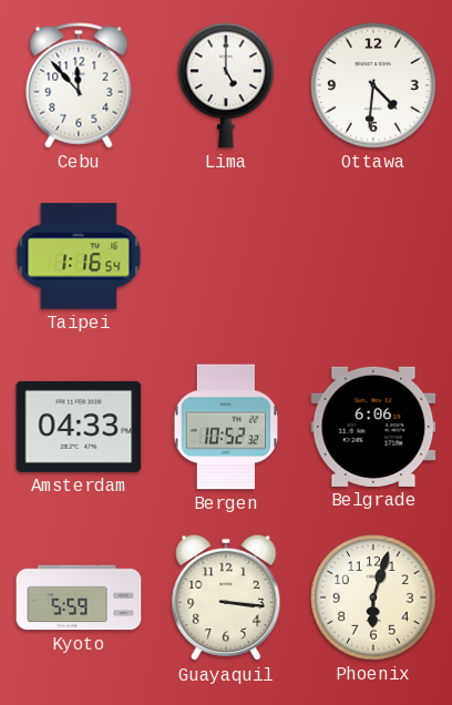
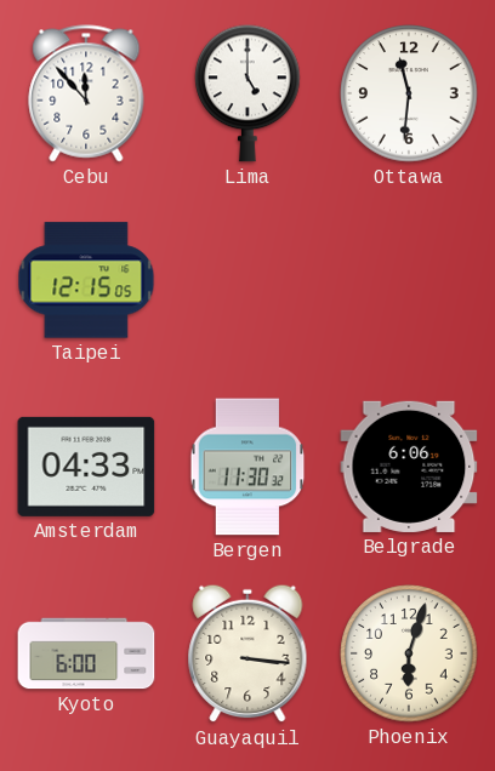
Ottawa: 4:31 -> 11:31
Taipei: 1:16 -> 12:15
Bergen: 10:52 -> 11:30
Kyoto: 5:59 -> 6:00
